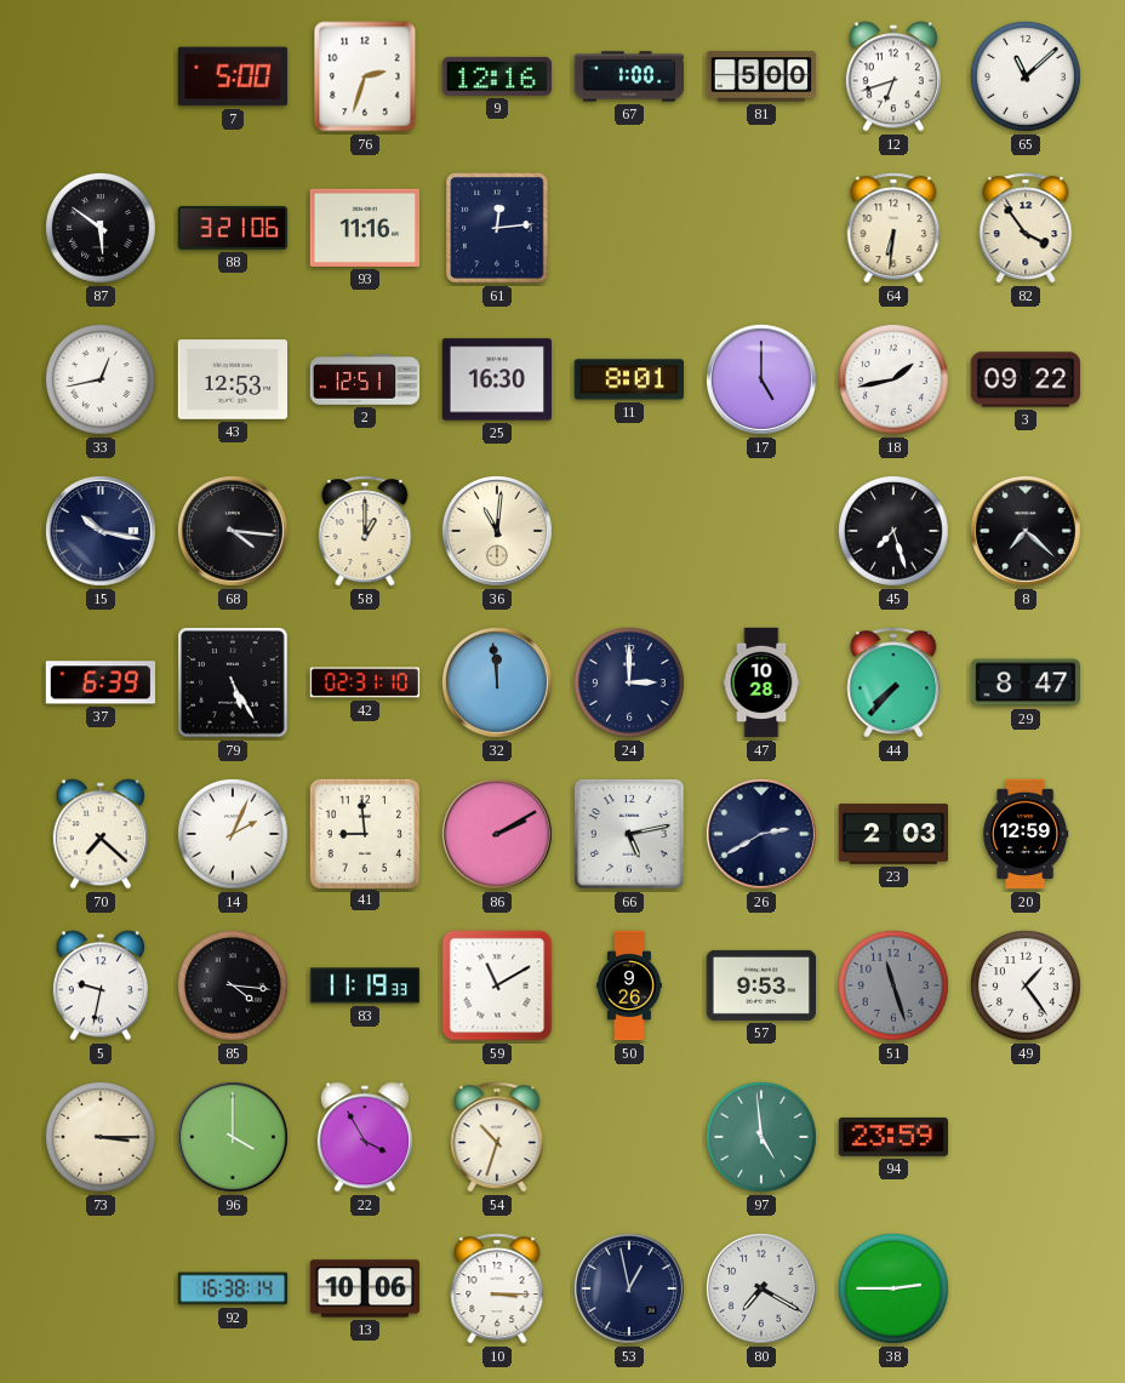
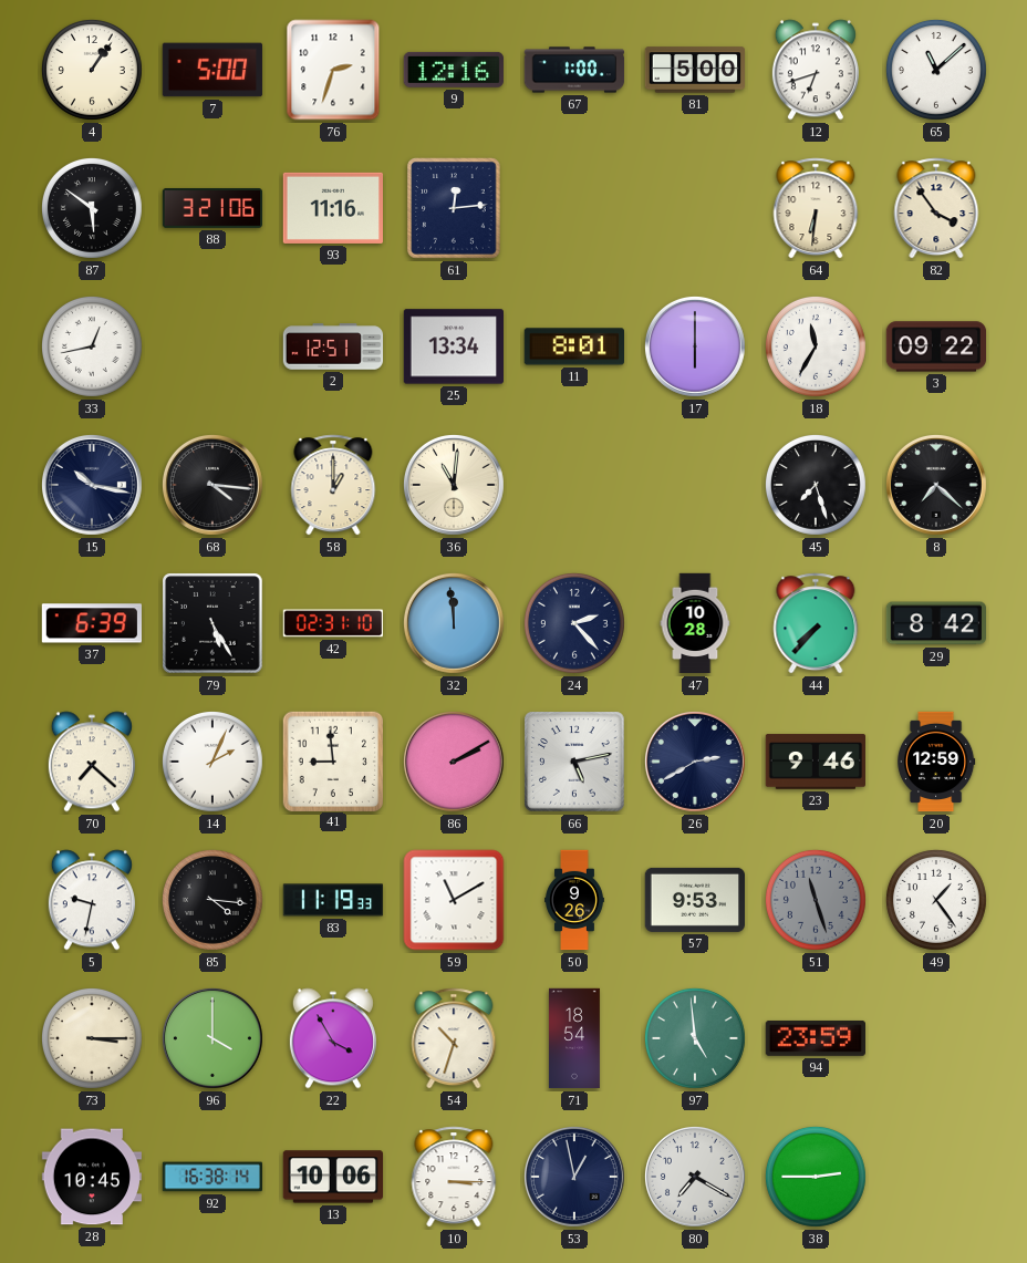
4: none -> 1:06
43: 12:53 -> none
25: 16:30 -> 13:34
17: 5:00 -> 6:00
18: 1:43 -> 11:35
24: 3:00 -> 2:23
29: 8:47 -> 8:42
23: 2:03 -> 9:46
71: none -> 18:54
28: none -> 10:45
